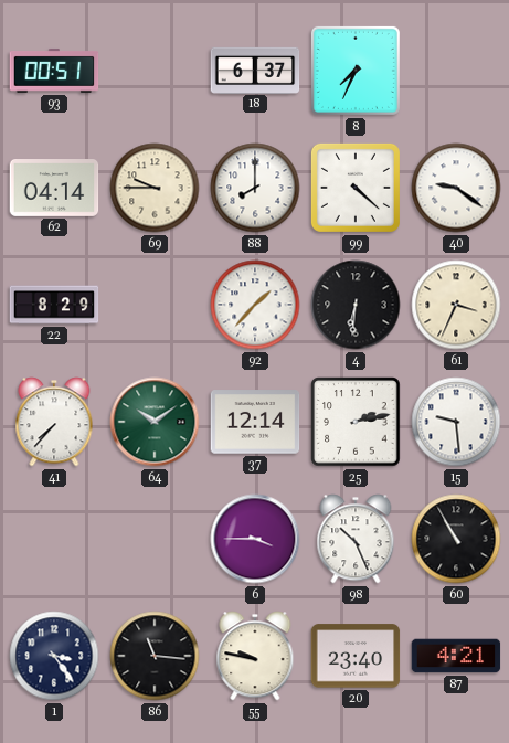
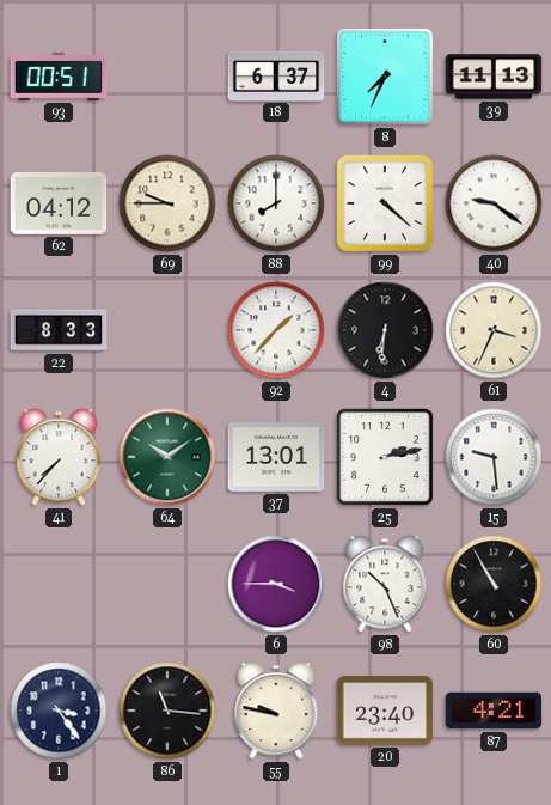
39: none -> 11:13
62: 04:14 -> 04:12
22: 8:29 -> 8:33
37: 12:14 -> 13:01
